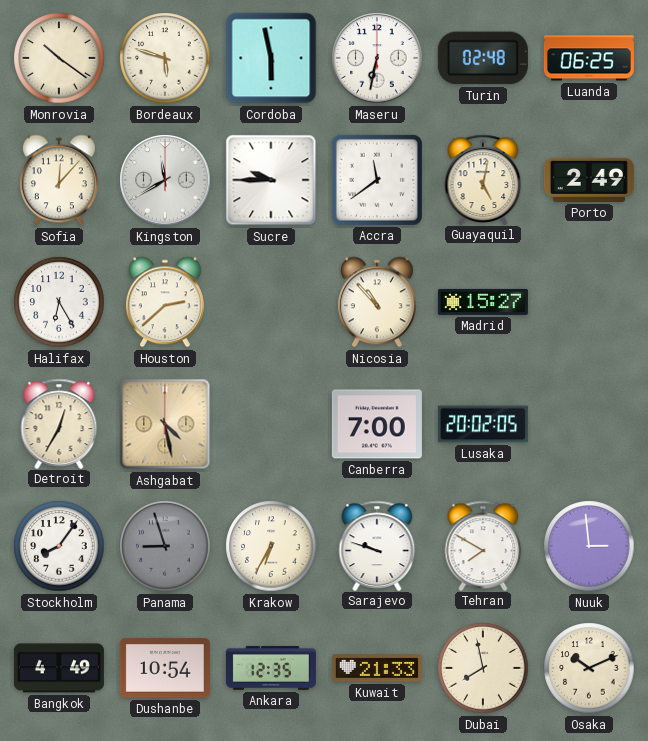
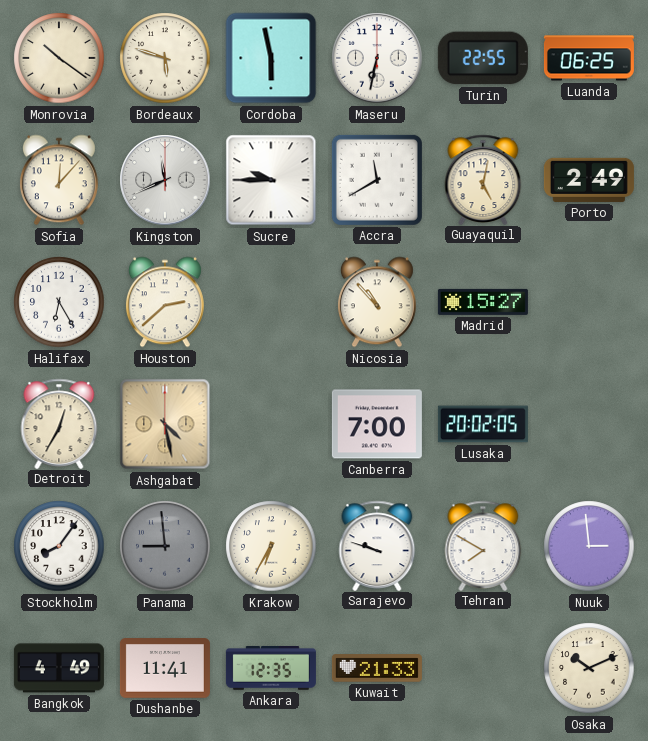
Turin: 02:48 -> 22:55
Kingston: 11:40 -> 11:41
Accra: 11:39 -> 11:40
Panama: 8:57 -> 8:59
Dushanbe: 10:54 -> 11:41
Dubai: 7:58 -> none
